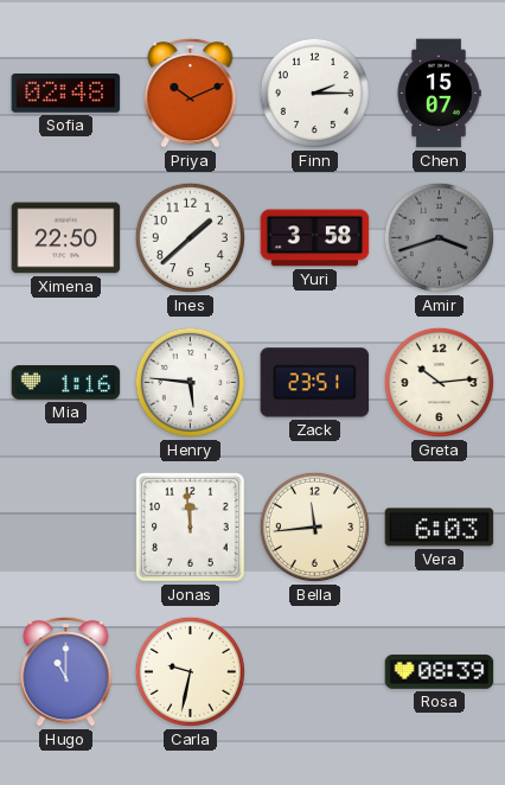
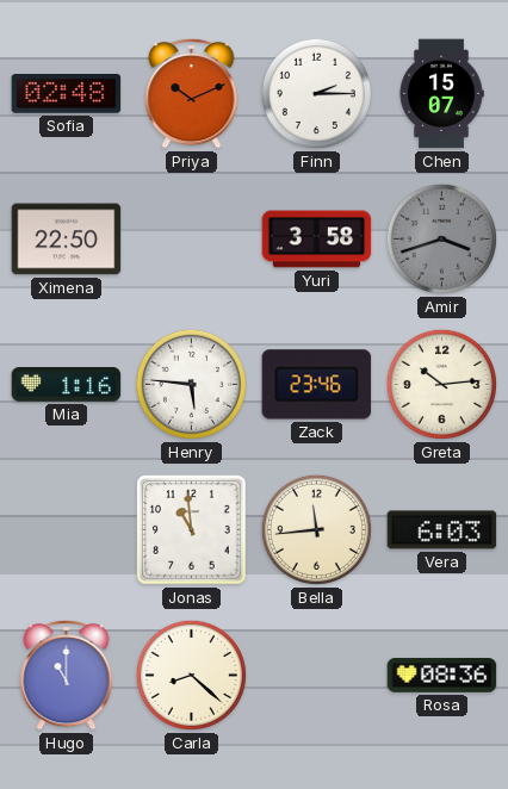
Ines: 1:38 -> none
Zack: 23:51 -> 23:46
Jonas: 11:59 -> 10:59
Carla: 9:32 -> 8:22
Rosa: 08:39 -> 08:36
